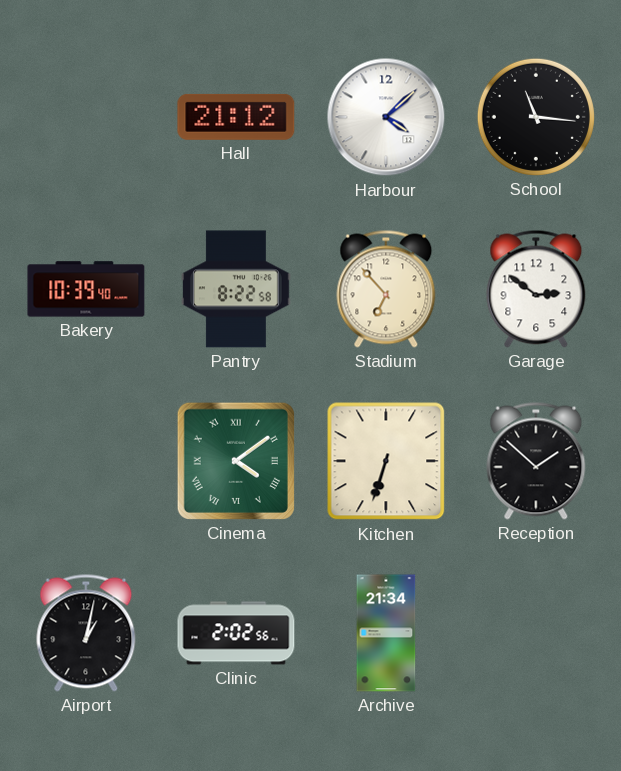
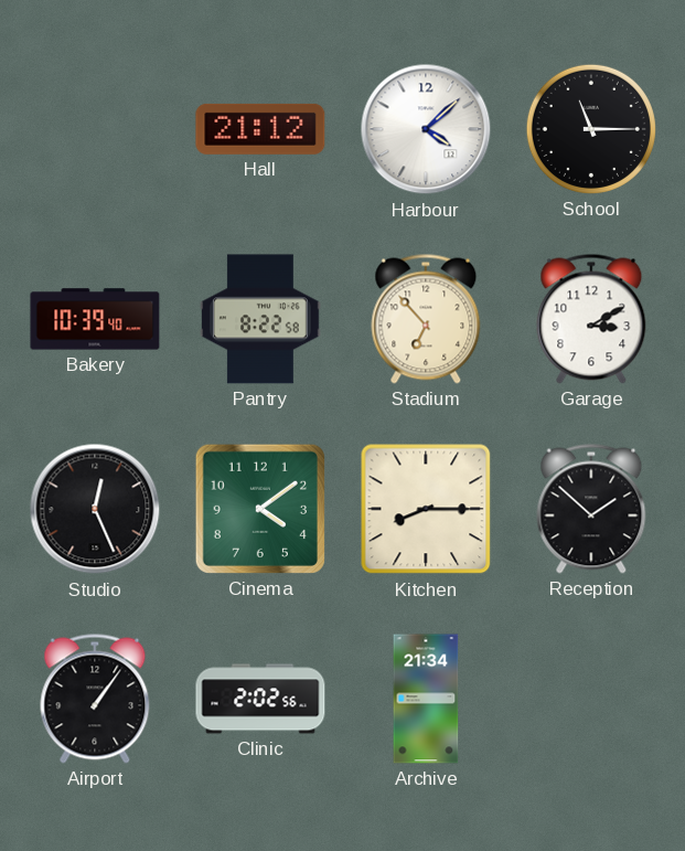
School: 11:16 -> 11:15
Garage: 2:51 -> 3:10
Studio: none -> 12:26
Cinema numerals: Roman -> Arabic
Kitchen: 6:33 -> 8:15
Airport: 1:02 -> 1:06
